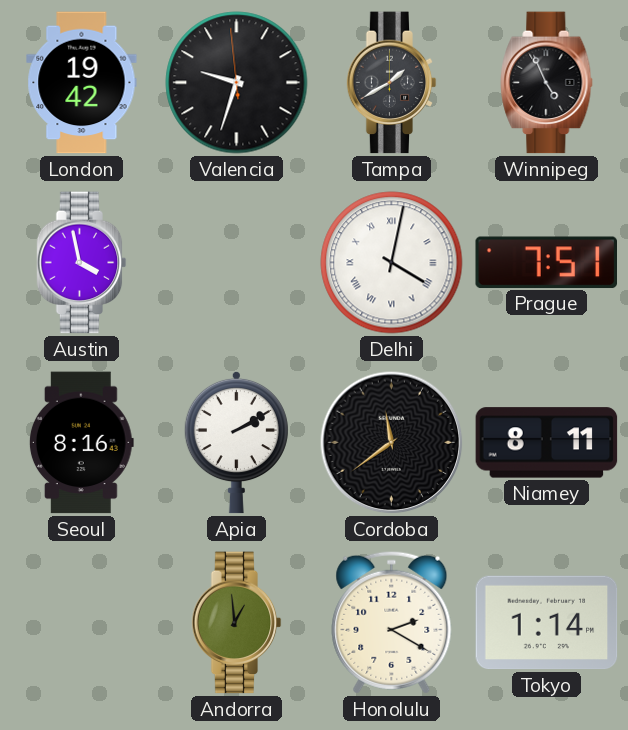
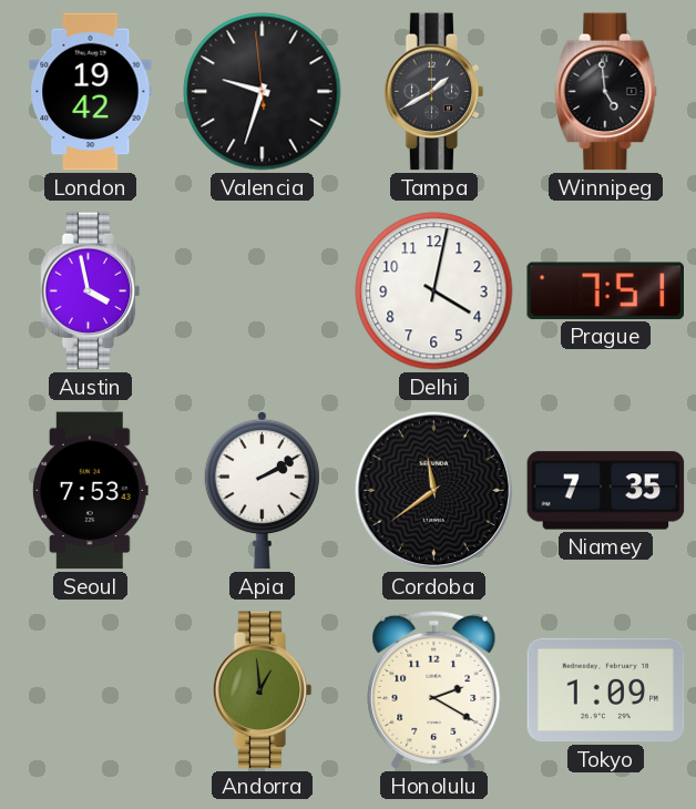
Winnipeg: 4:56 -> 4:59
Delhi numerals: Roman -> Arabic
Seoul: 8:16 -> 7:53
Niamey: 8:11 -> 7:35
Tokyo: 1:14 -> 1:09
